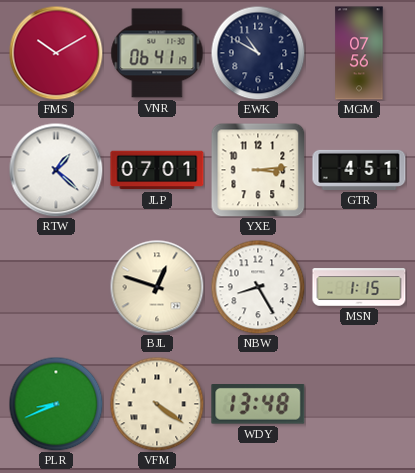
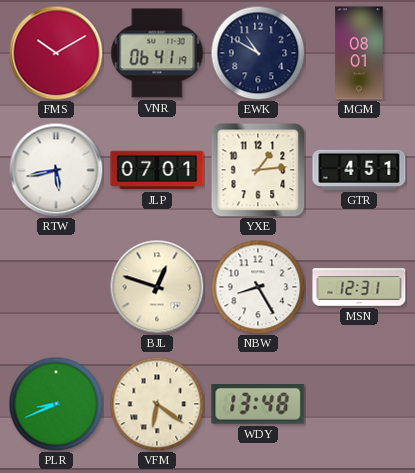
MGM: 07:56 -> 08:01
RTW: 1:22 -> 5:43
YXE: 3:14 -> 1:14
MSN: 1:15 -> 12:31
VFM: 4:21 -> 6:21
